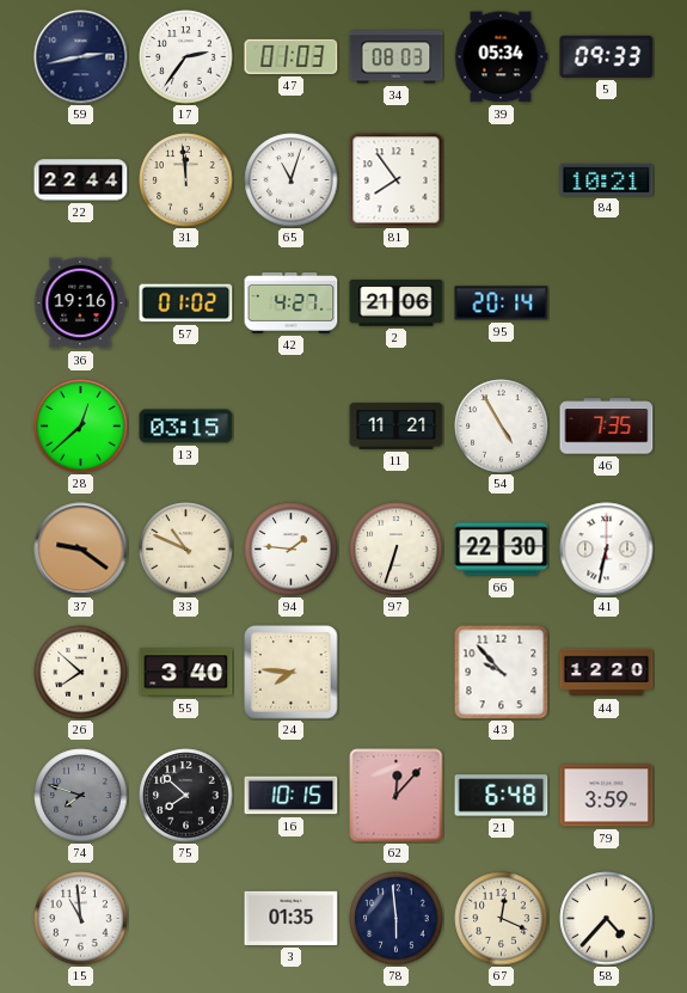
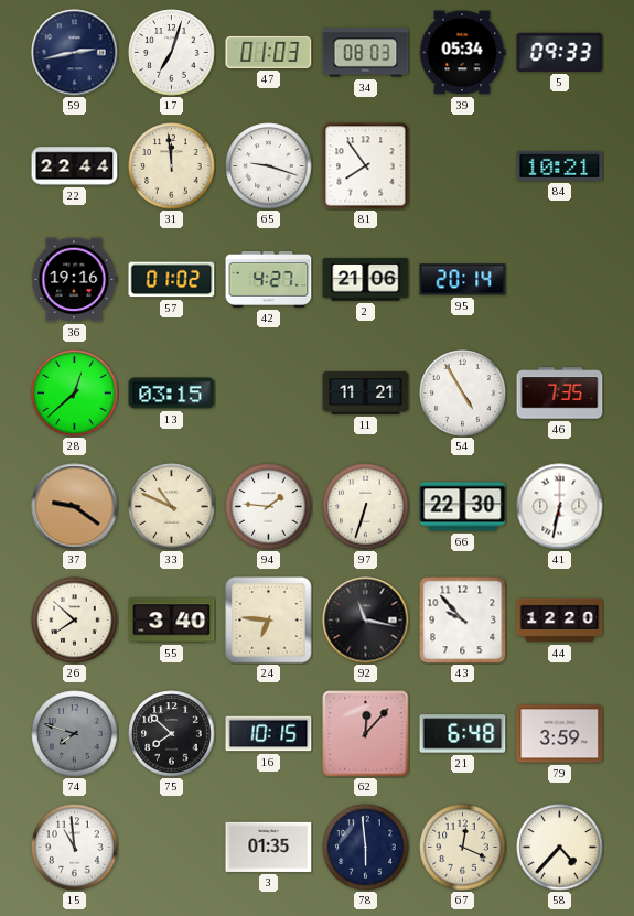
17: 2:36 -> 7:03
65: 11:03 -> 9:18
24: 7:46 -> 6:46
92: none -> 11:17
